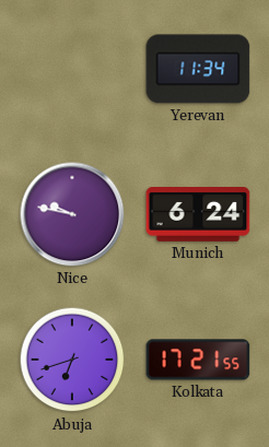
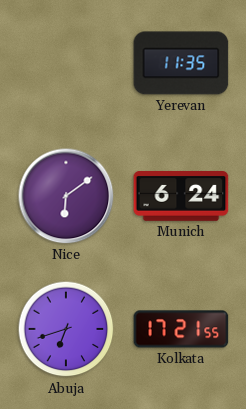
Yerevan: 11:34 -> 11:35
Nice: 9:47 -> 6:09
